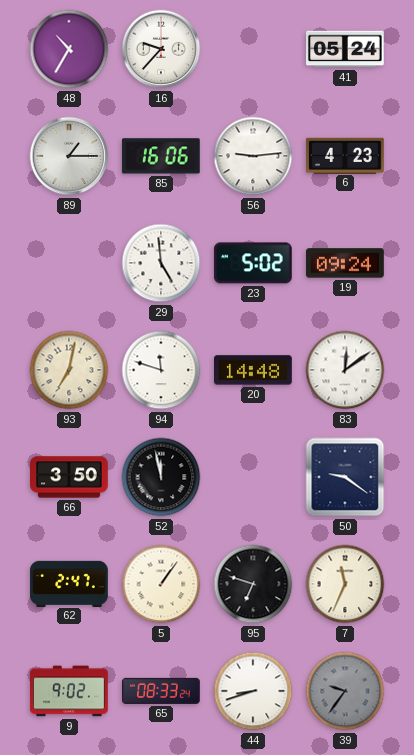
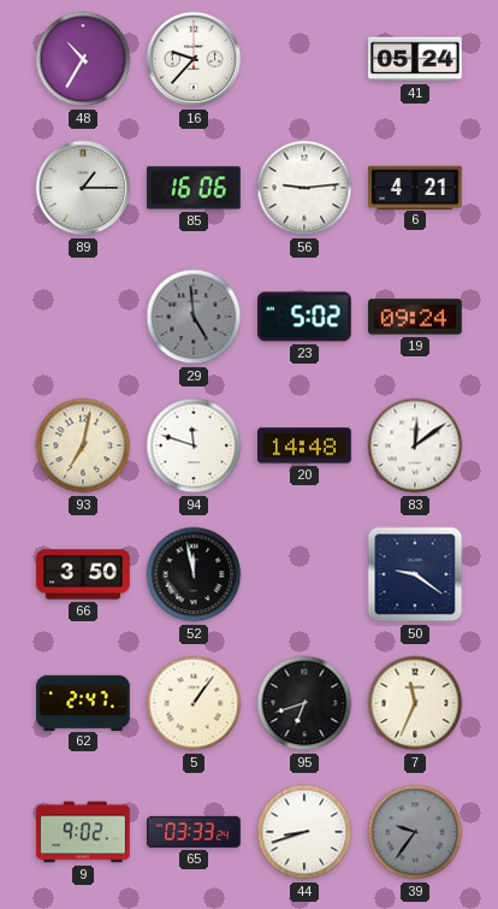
6: 4:23 -> 4:21
29 dial: white -> grey
95: 6:48 -> 6:42
65: 08:33 -> 03:33
